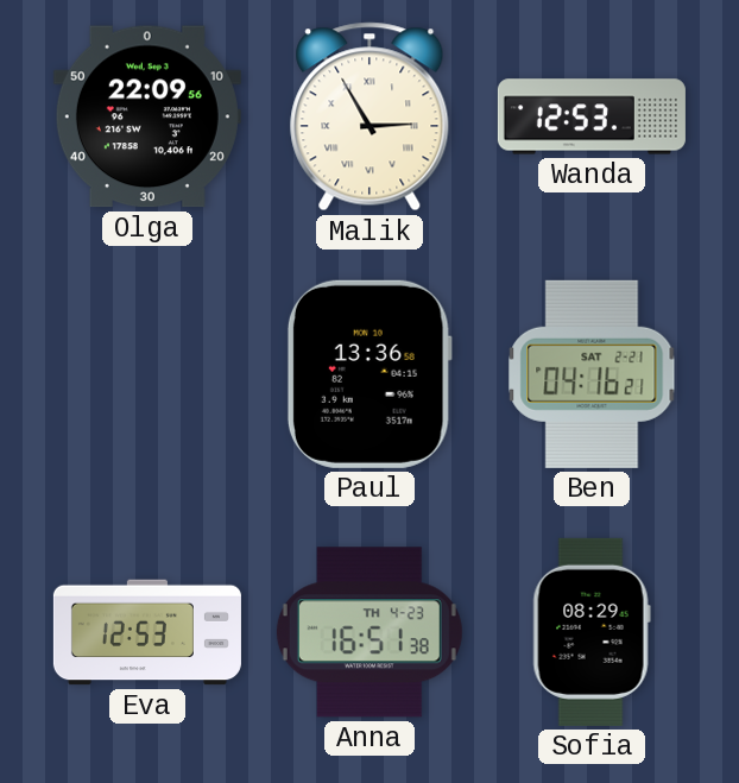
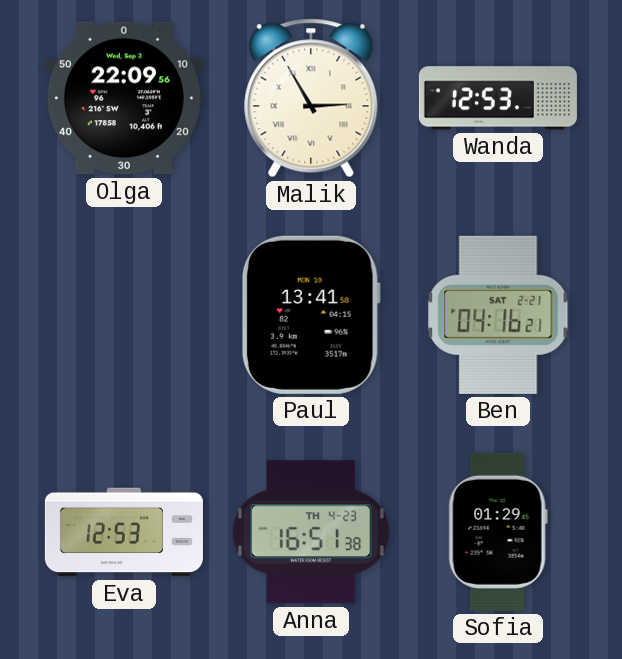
Paul: 13:36 -> 13:41
Sofia: 08:29 -> 01:29
